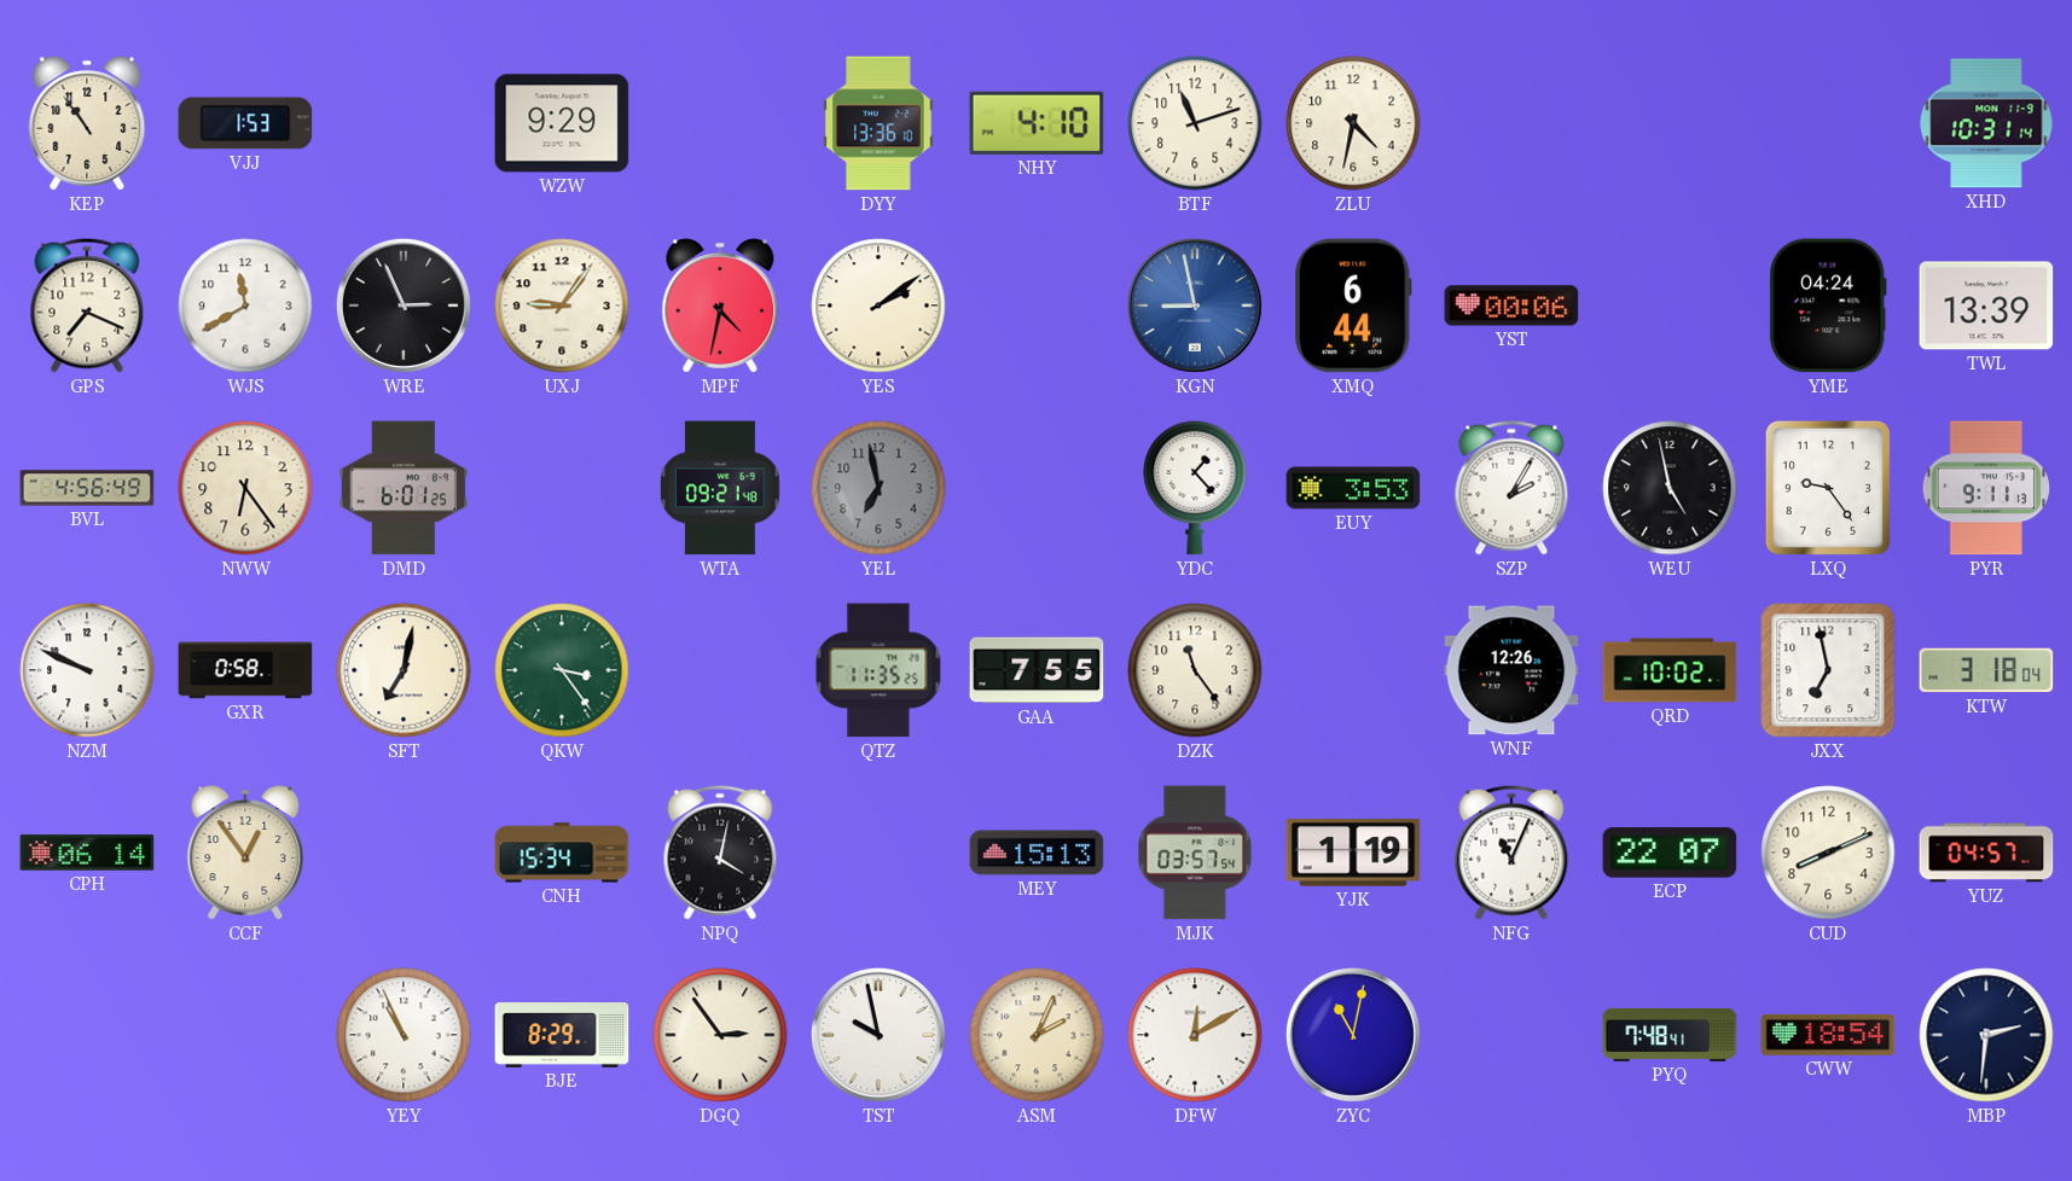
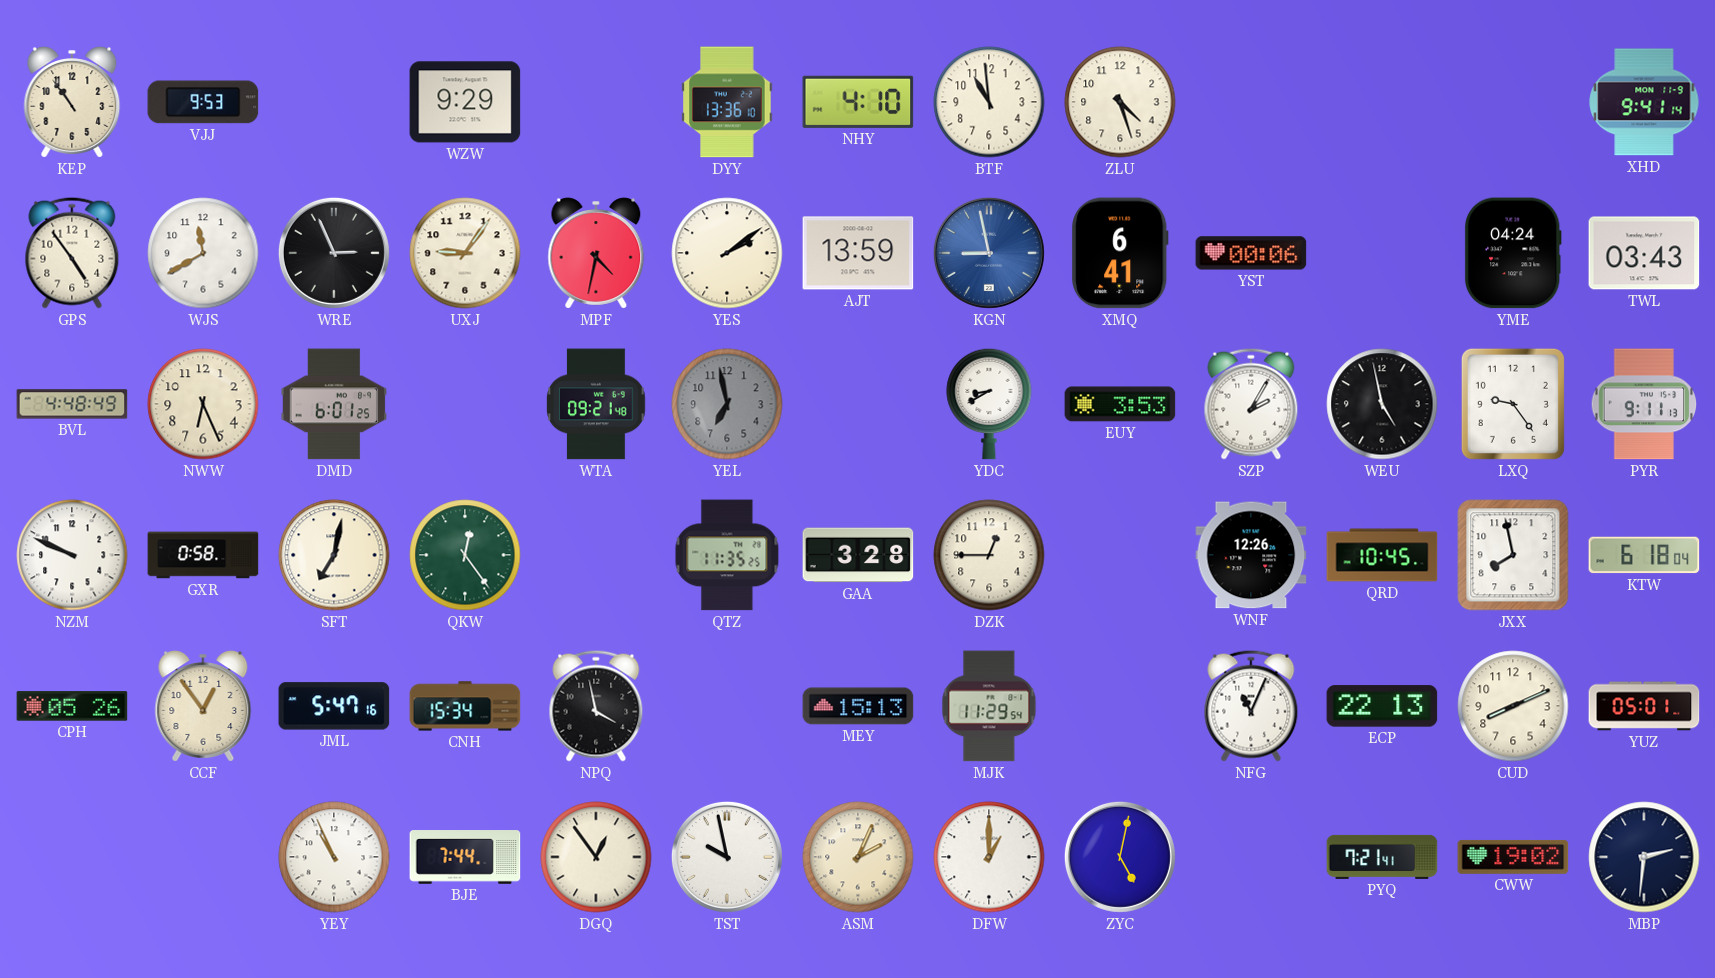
VJJ: 1:53 -> 9:53
BTF: 11:12 -> 10:59
ZLU: 4:32 -> 4:27
XHD: 10:31 -> 9:41
GPS: 7:19 -> 4:54
AJT: none -> 13:59
XMQ: 6:44 -> 6:41
TWL: 13:39 -> 03:43
BVL: 4:56 -> 4:48
NWW: 6:24 -> 6:26
YDC: 1:23 -> 8:40
QKW: 3:24 -> 12:24
GAA: 7:55 -> 3:28
DZK: 11:24 -> 12:45
QRD: 10:02 -> 10:45
JXX: 6:58 -> 7:58
KTW: 3:18 -> 6:18
CPH: 06:14 -> 05:26
JML: none -> 5:47
NPQ: 4:02 -> 3:58
MJK: 03:57 -> 11:29
YJK: 1:19 -> none
ECP: 22:07 -> 22:13
YUZ: 04:57 -> 05:01
BJE: 8:29 -> 7:44
DGQ: 2:54 -> 12:54
DFW: 12:10 -> 1:00
ZYC: 11:02 -> 5:02
PYQ: 7:48 -> 7:21
CWW: 18:54 -> 19:02
